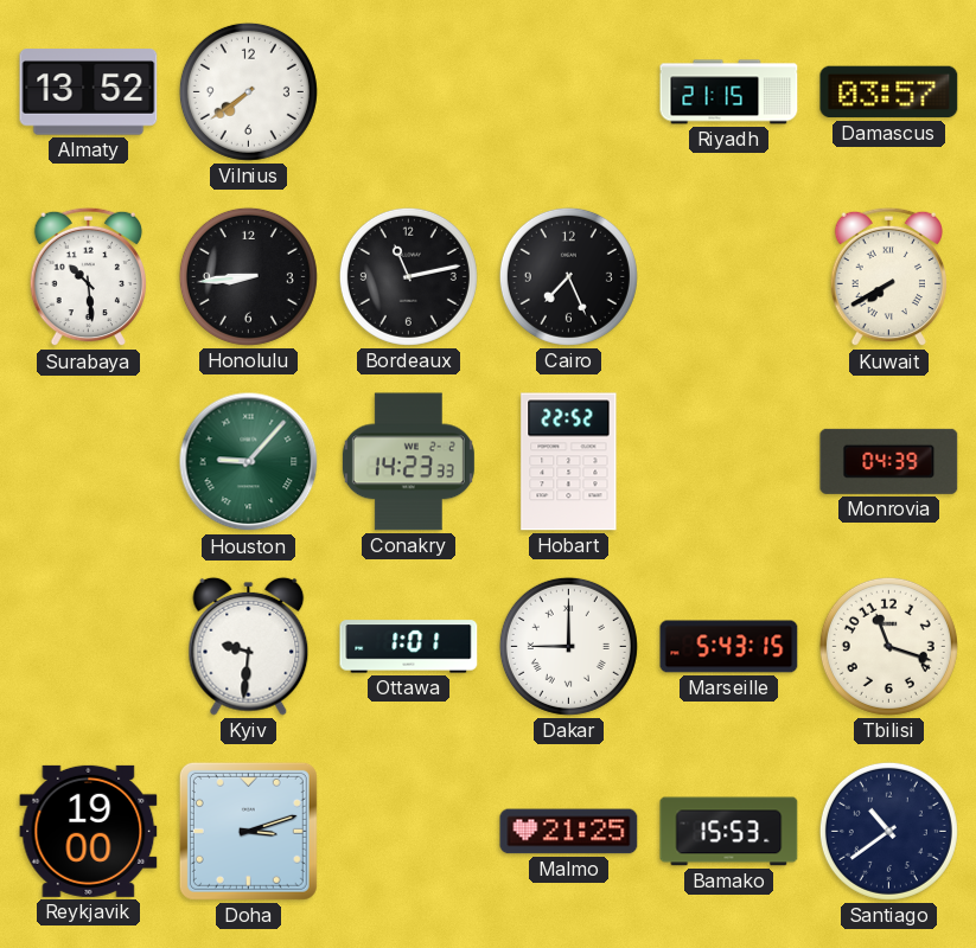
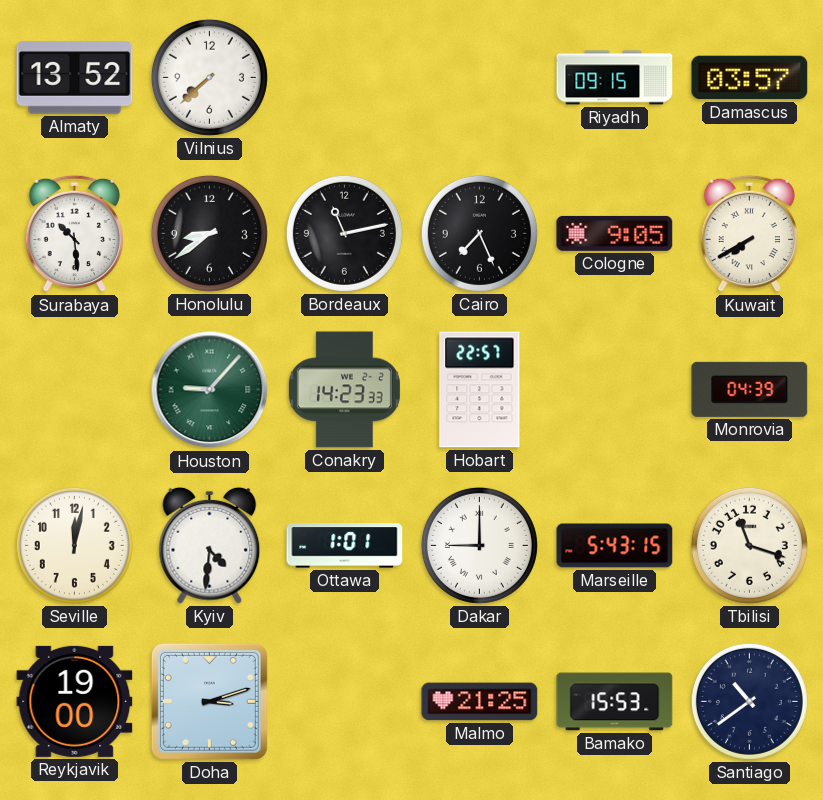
Vilnius: 7:39 -> 7:38
Riyadh: 21:15 -> 09:15
Honolulu: 8:44 -> 8:39
Cologne: none -> 9:05
Hobart: 22:52 -> 22:57
Seville: none -> 12:02
Kyiv: 9:31 -> 4:31
